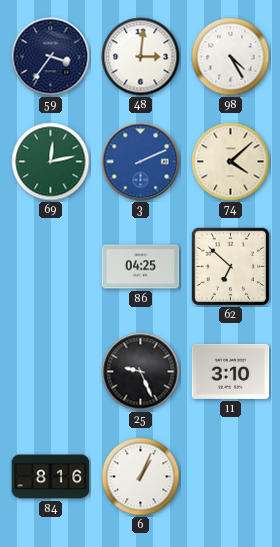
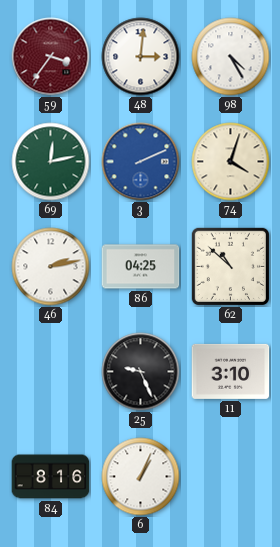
59 dial: navy -> burgundy
74: 4:08 -> 4:03
46: none -> 2:13
62: 6:52 -> 10:52
